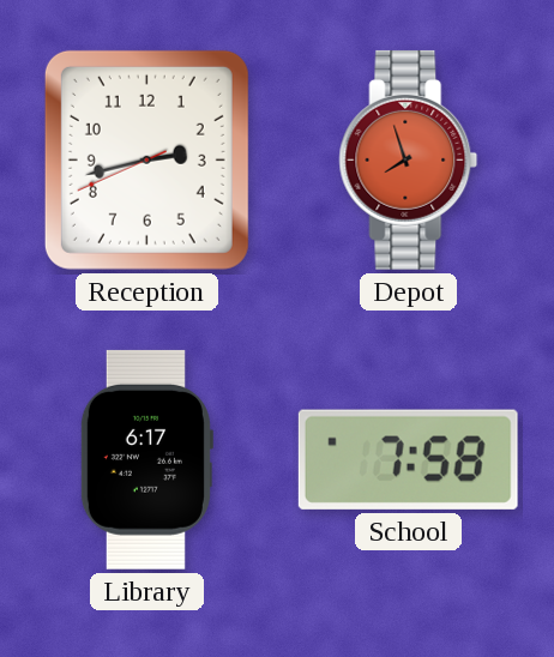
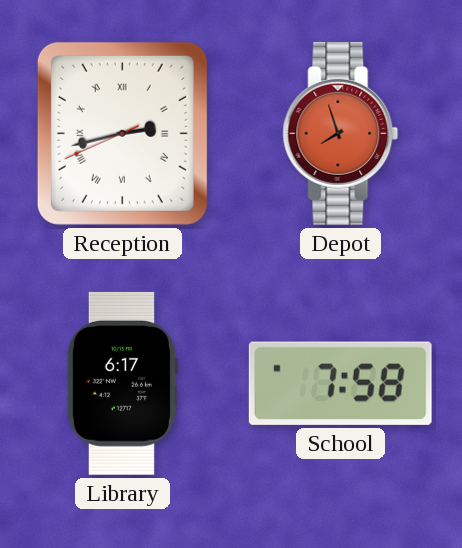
Reception numerals: Arabic -> Roman
